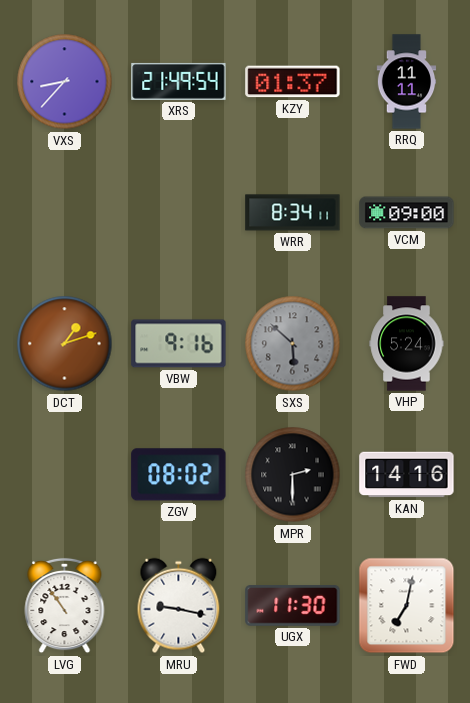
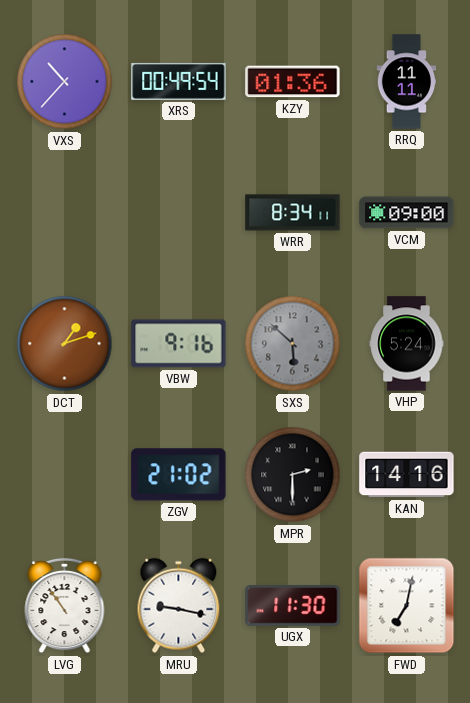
VXS: 8:37 -> 10:37
XRS: 21:49 -> 00:49
KZY: 01:37 -> 01:36
ZGV: 08:02 -> 21:02
